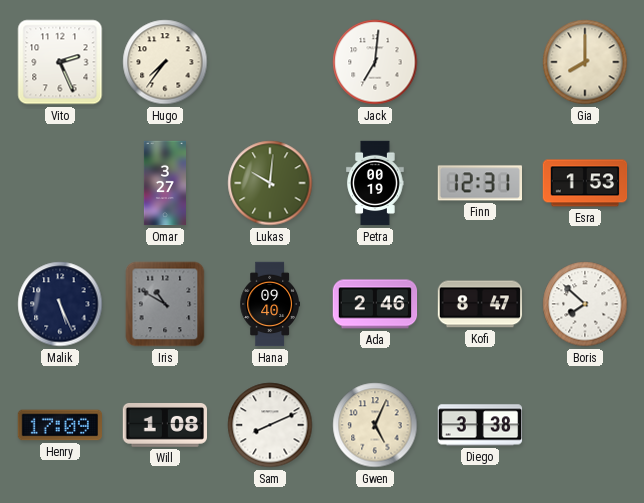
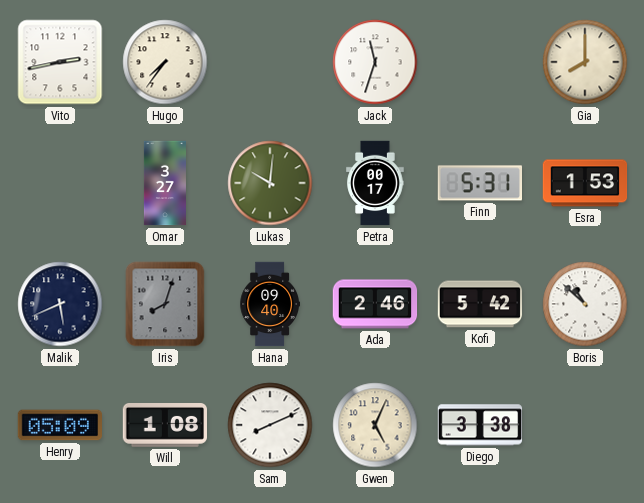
Vito: 2:26 -> 2:43
Jack: 7:01 -> 11:33
Petra: 00:19 -> 00:17
Finn: 12:31 -> 5:31
Malik: 5:26 -> 5:41
Iris: 10:50 -> 8:03
Kofi: 8:47 -> 5:42
Boris: 7:52 -> 10:52
Henry: 17:09 -> 05:09
